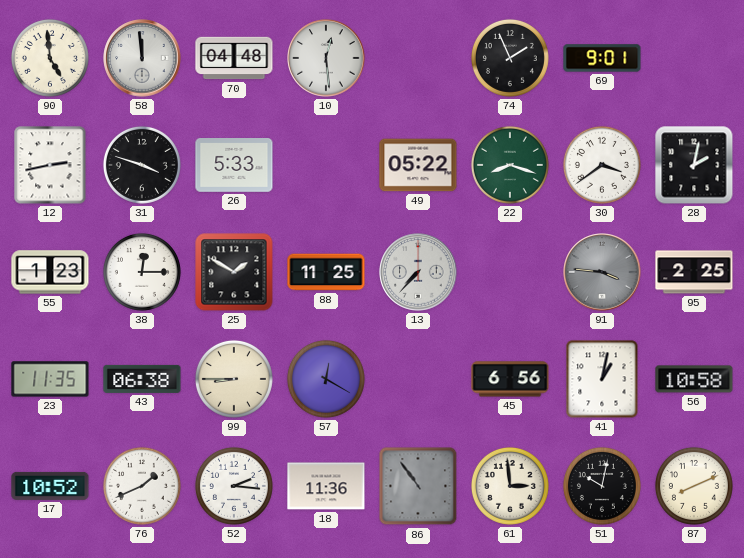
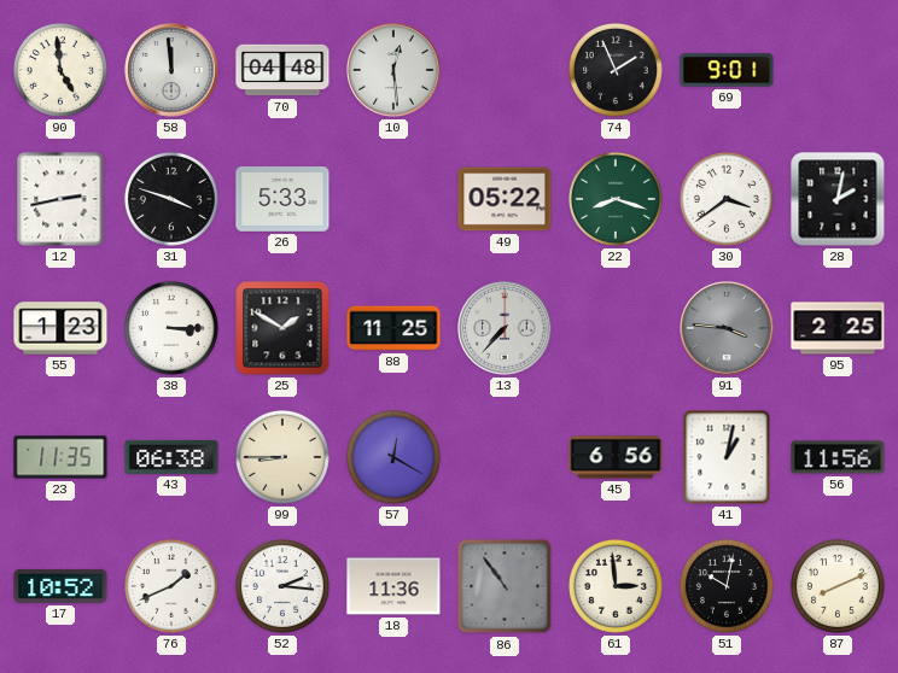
38: 12:15 -> 3:15
56: 10:58 -> 11:56
